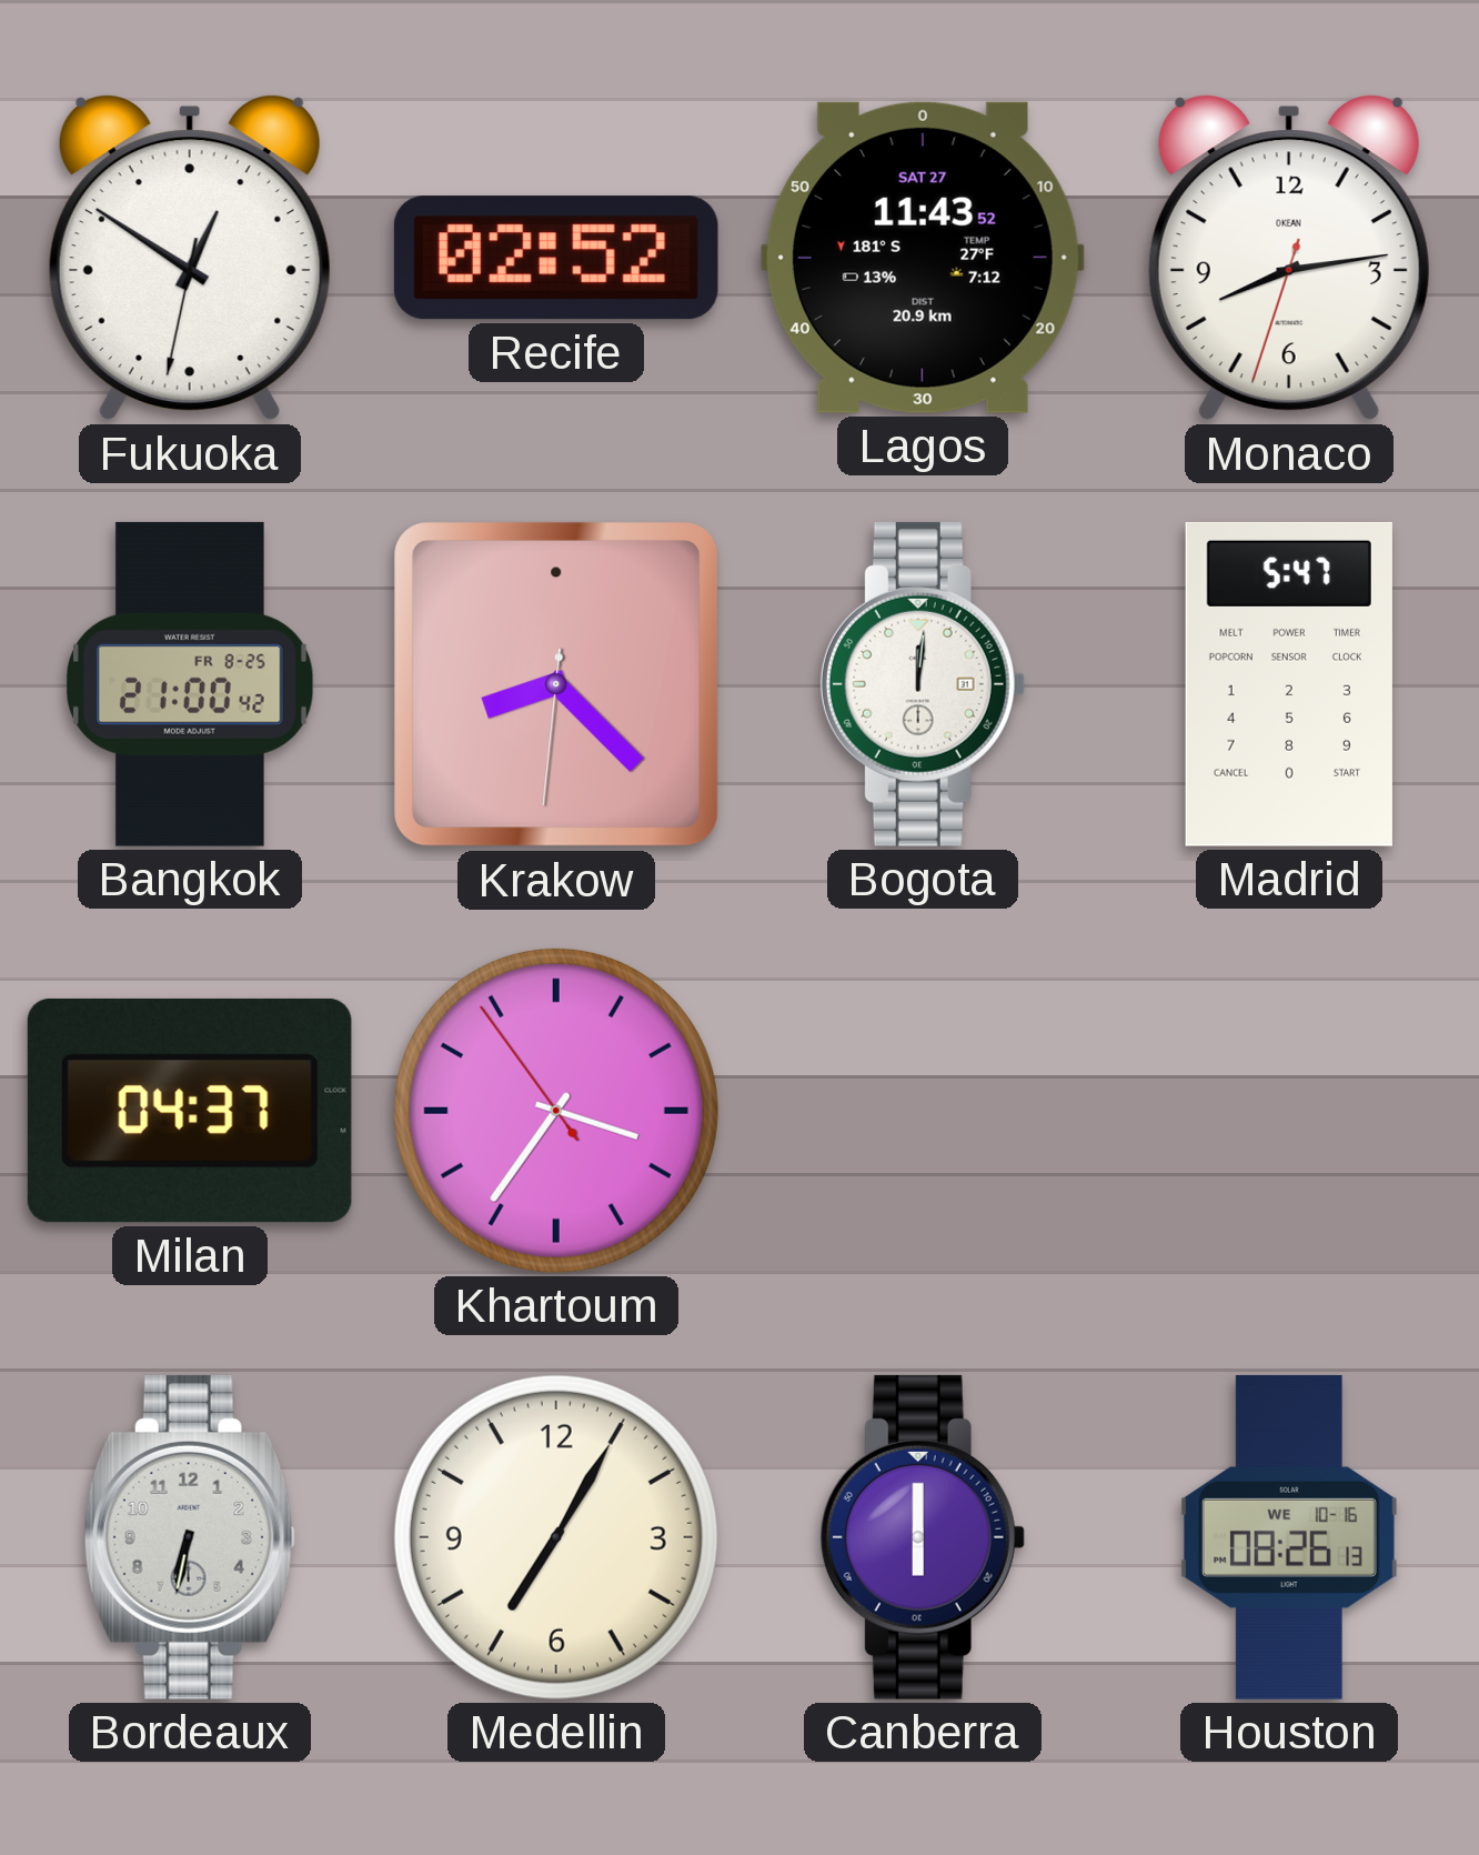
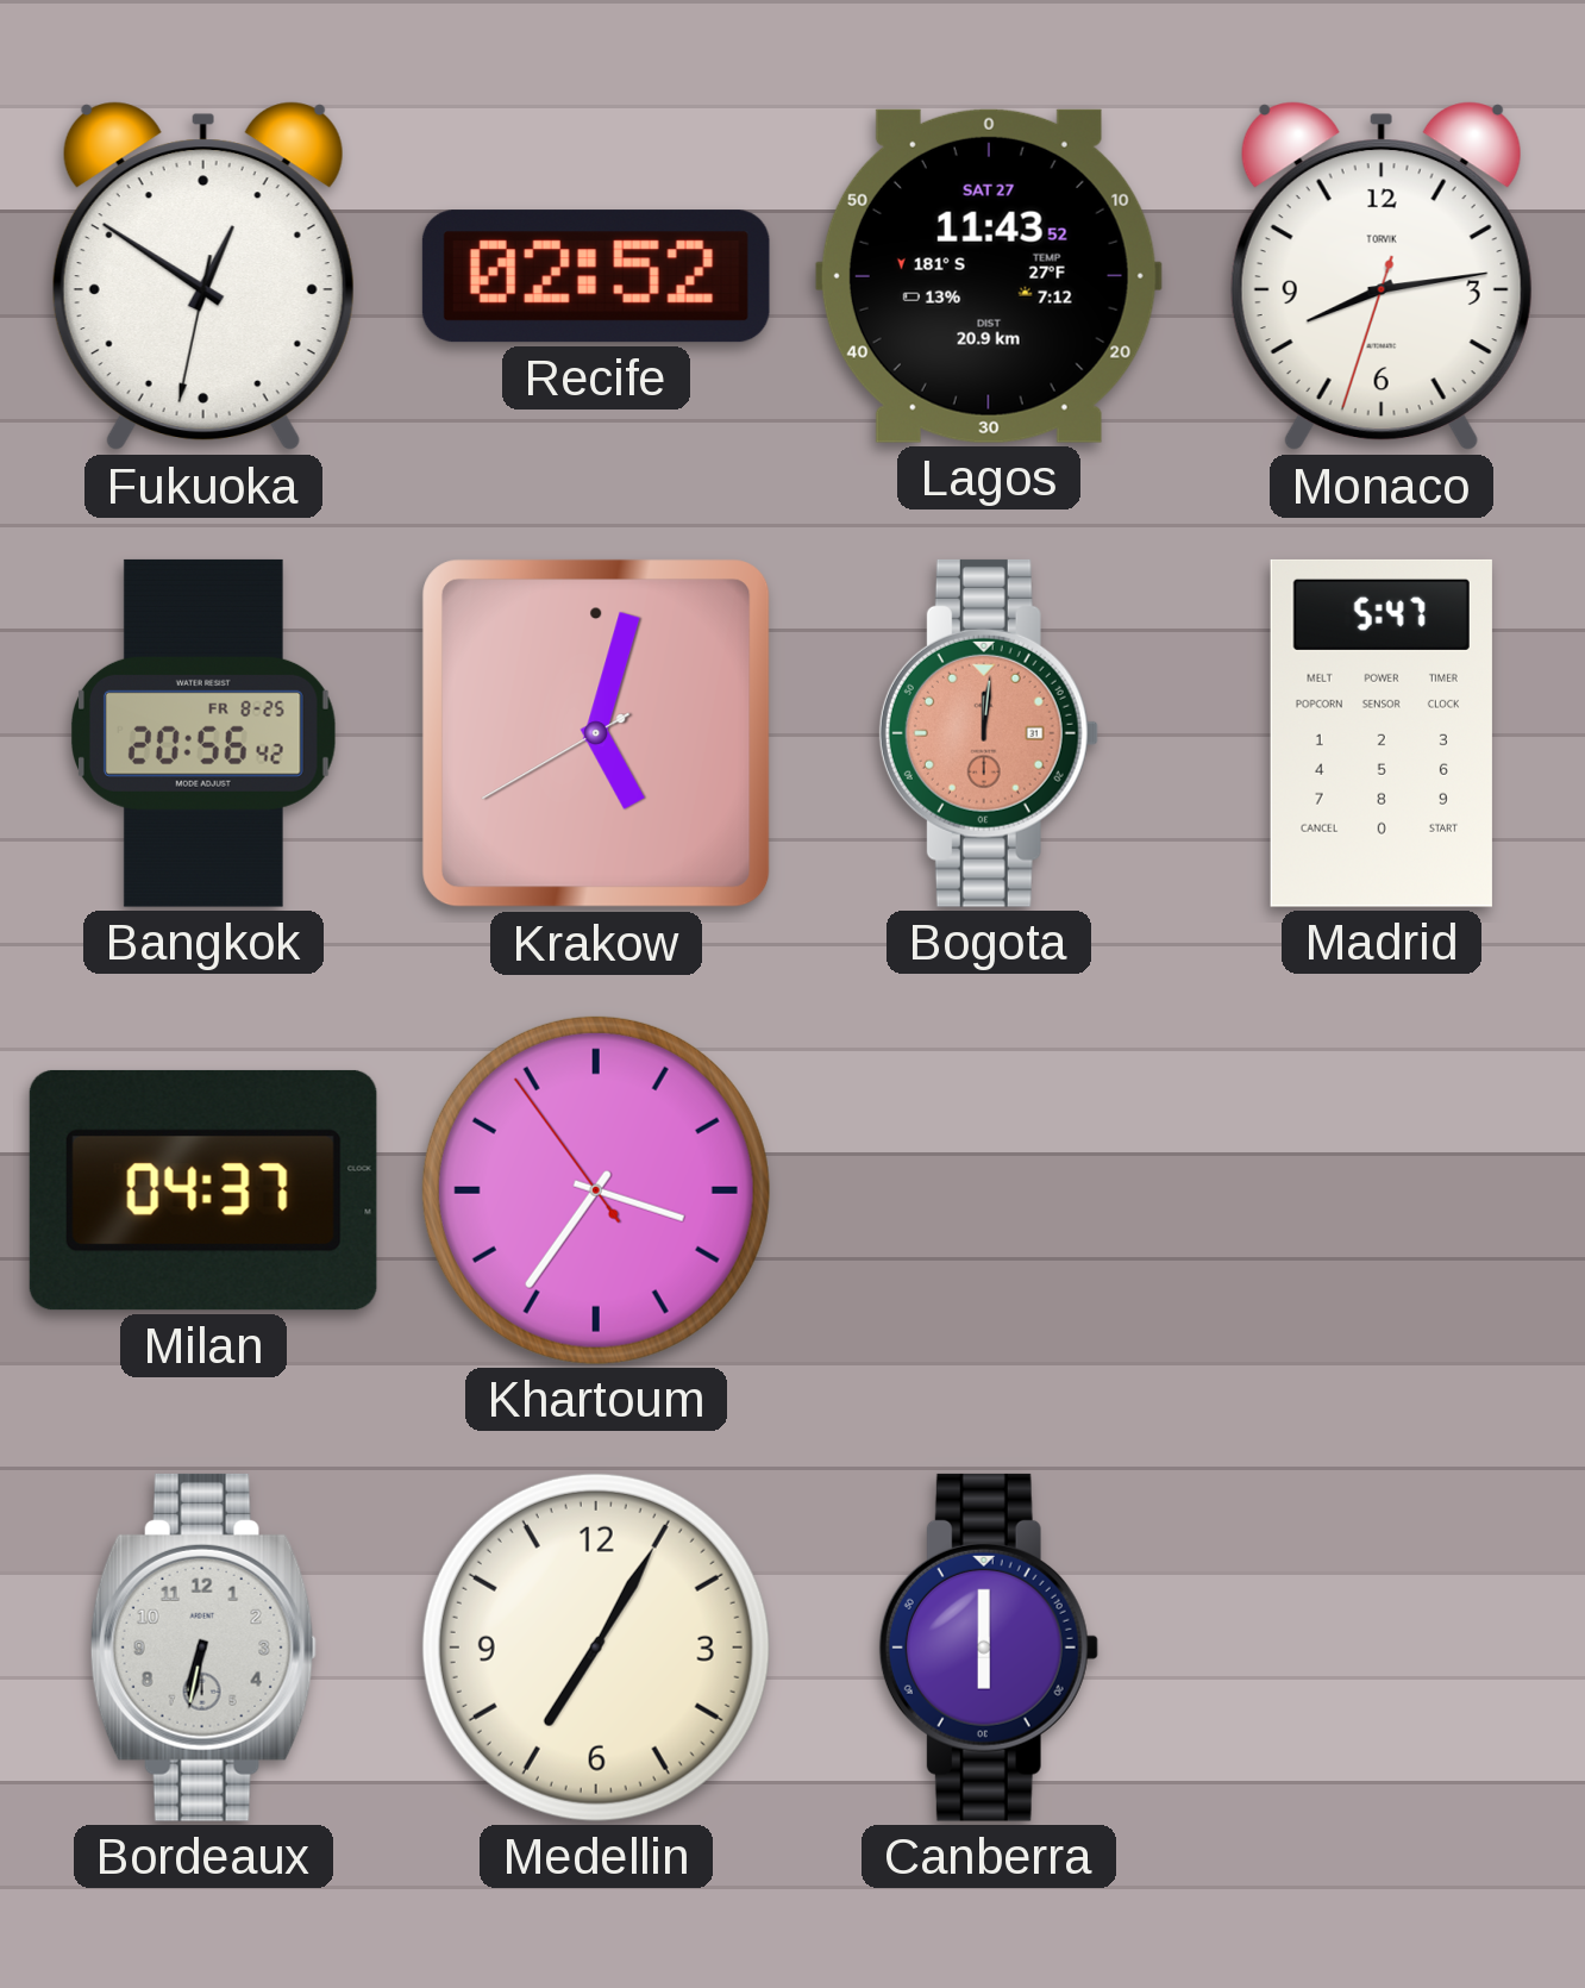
Monaco brand: OKEAN -> TORVIK
Bangkok: 21:00 -> 20:56
Krakow: 8:22 -> 5:02
Bogota dial: white -> salmon
Houston: 08:26 -> none
